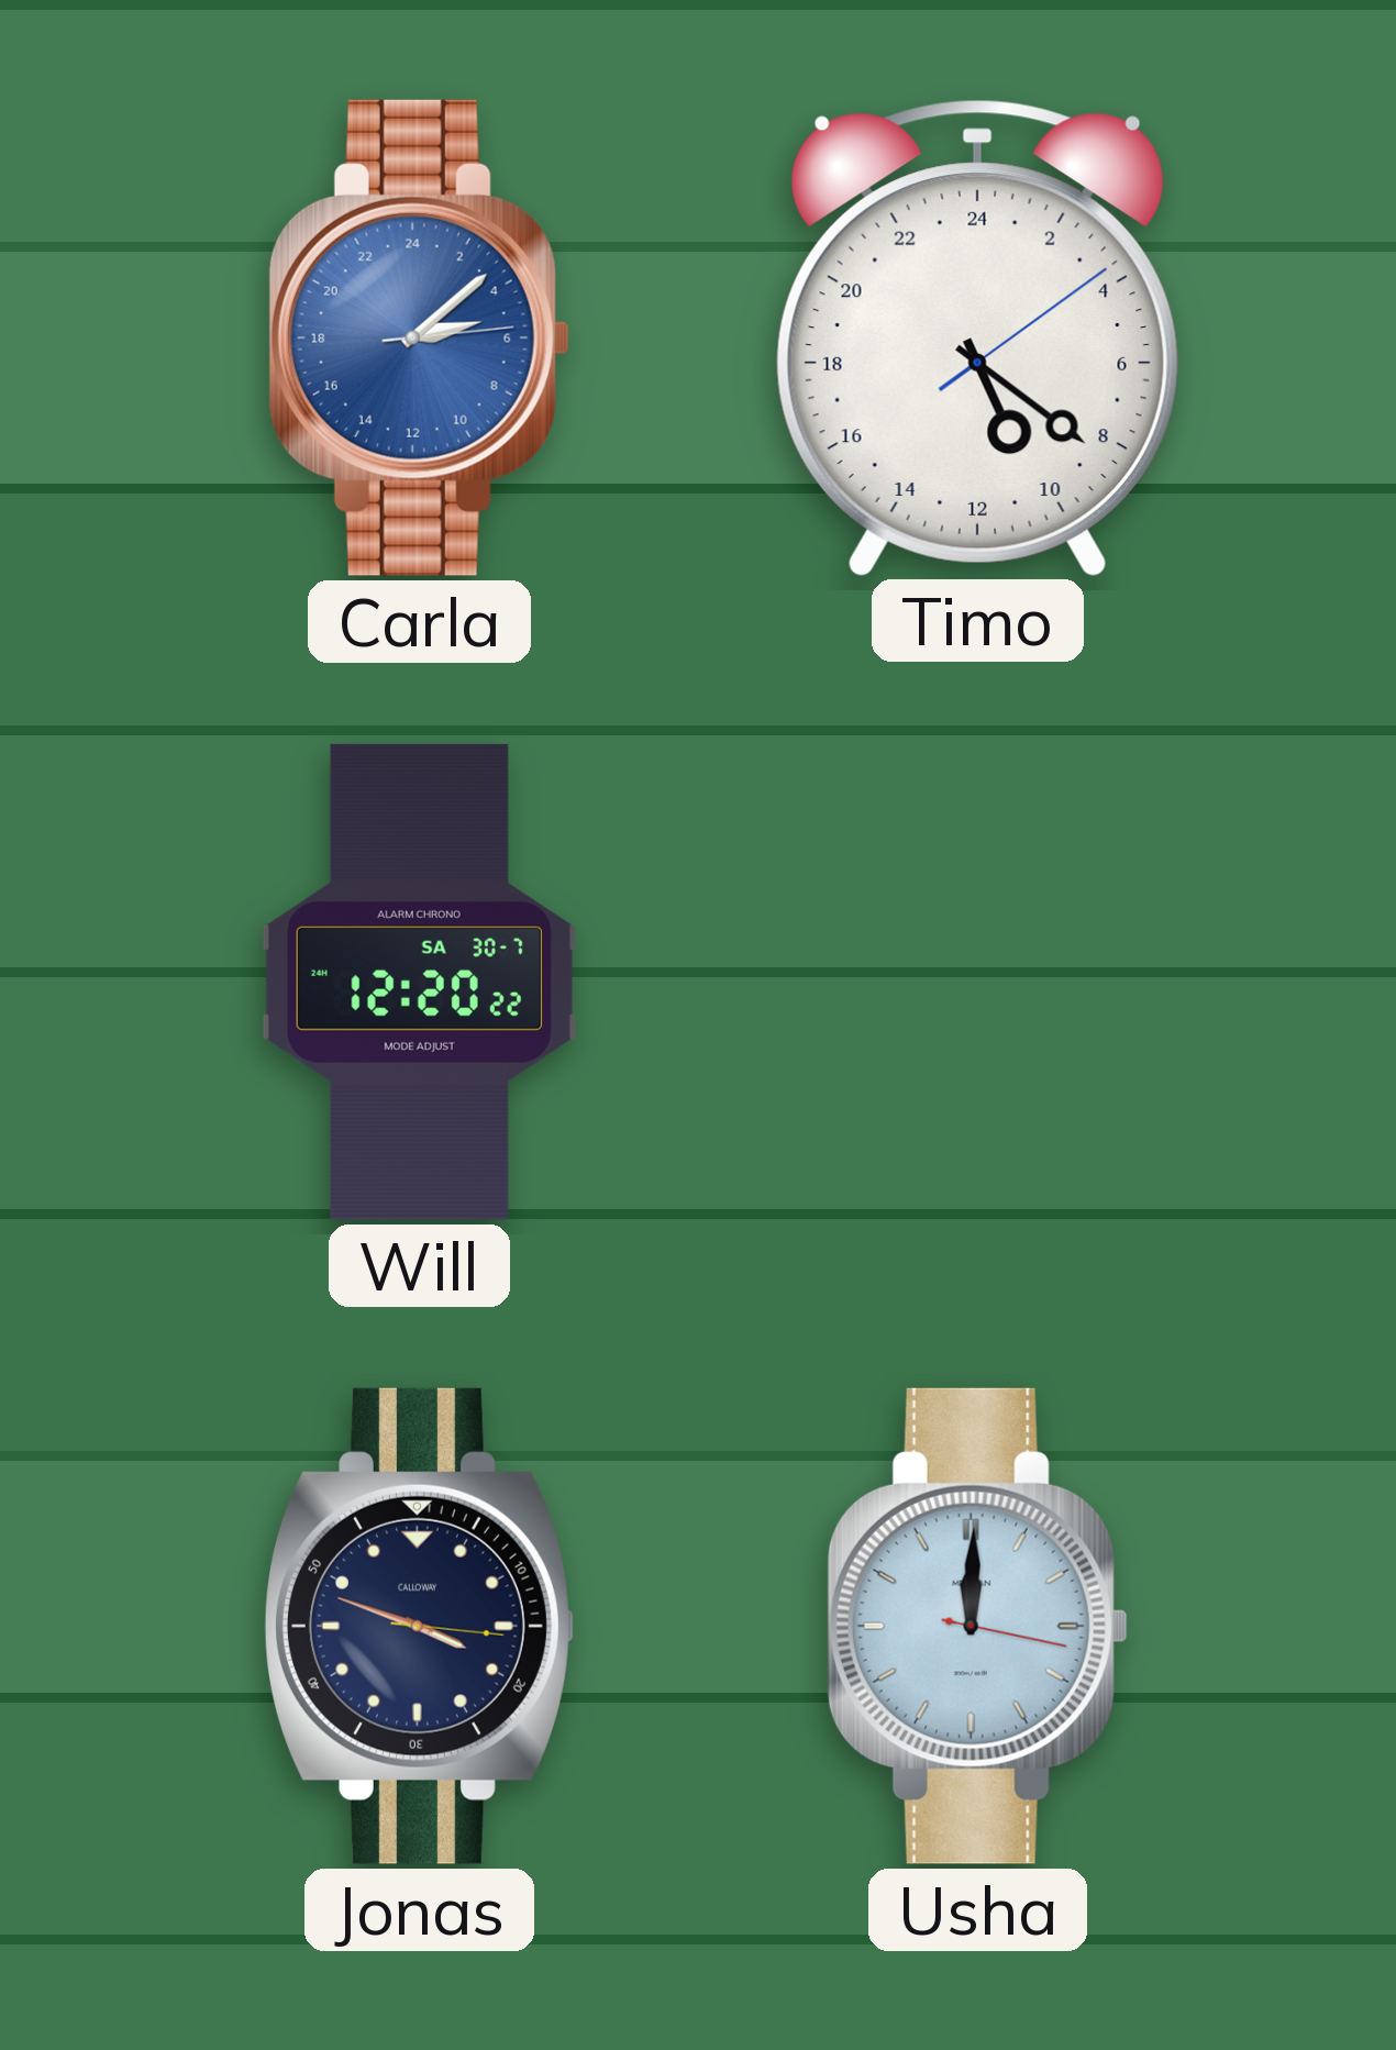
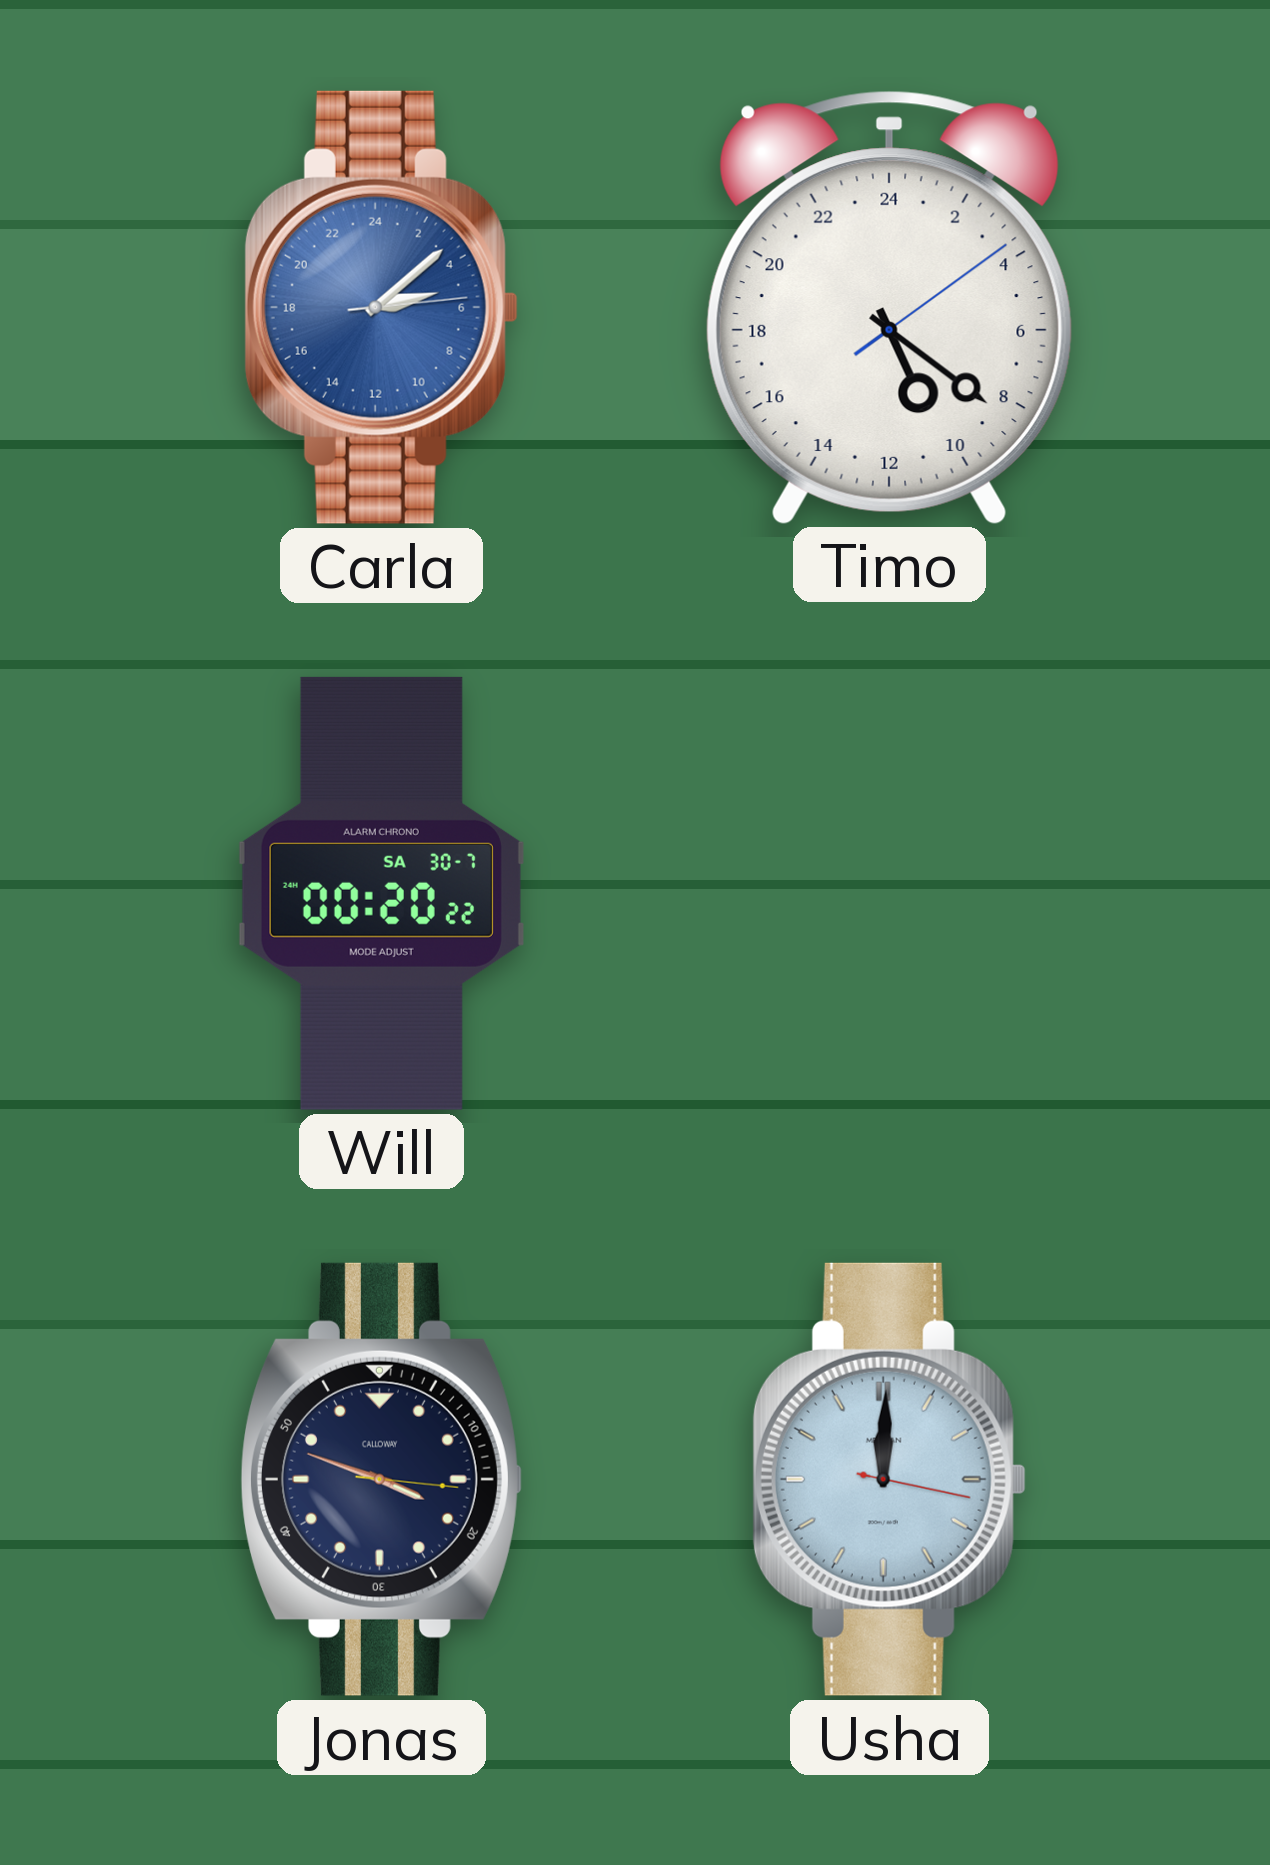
Will: 12:20 -> 00:20
